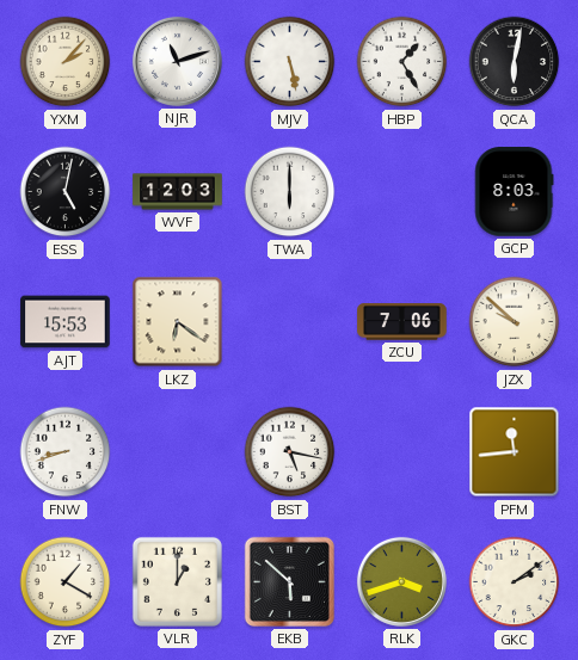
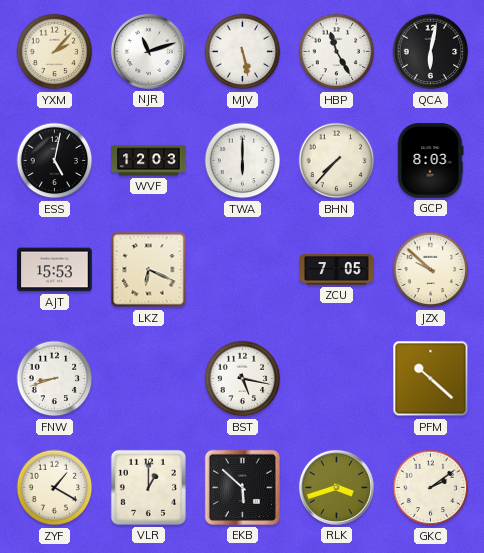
HBP: 1:25 -> 11:25
BHN: none -> 7:37
LKZ: 6:21 -> 6:19
ZCU: 7:06 -> 7:05
PFM: 11:44 -> 10:22
